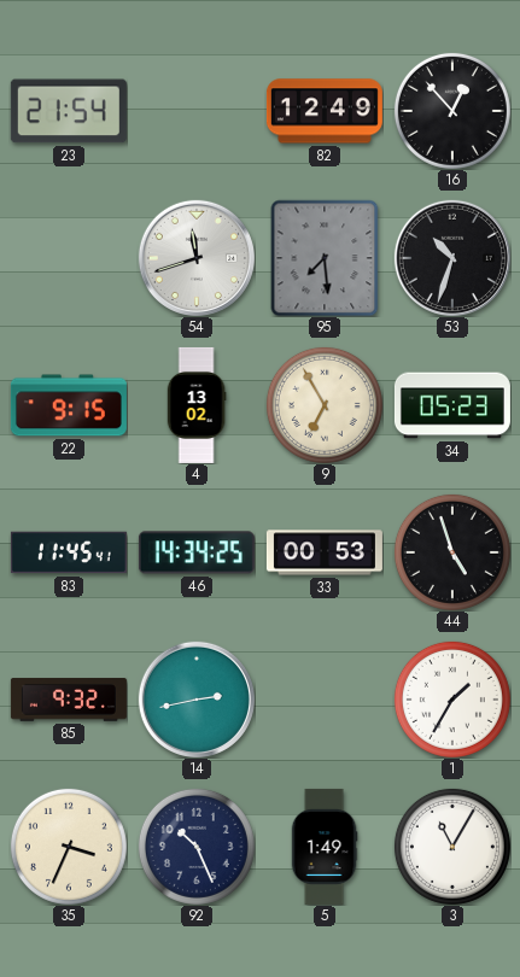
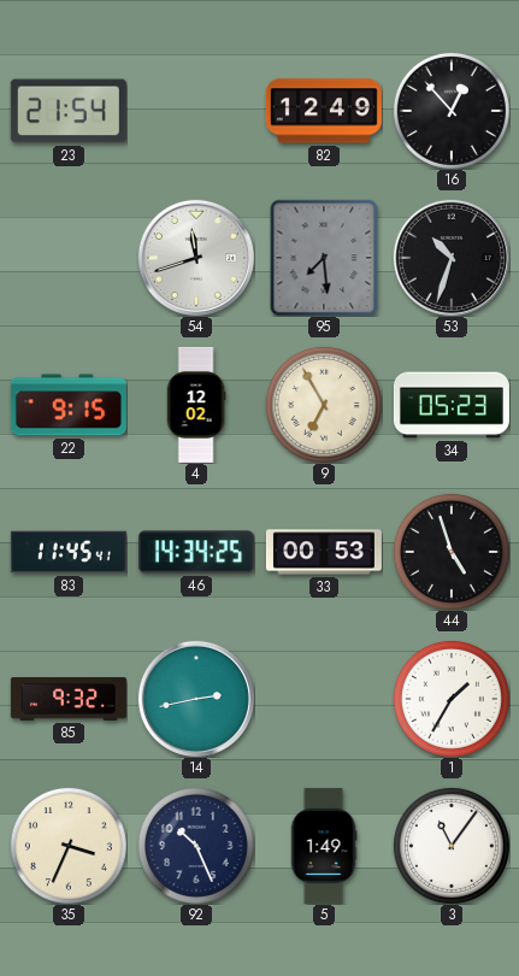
4: 13:02 -> 12:02
3: 11:05 -> 11:06
